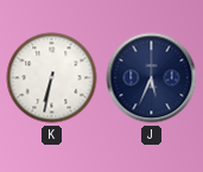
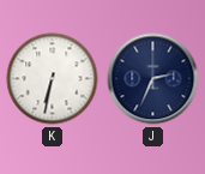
J: 5:34 -> 2:34
